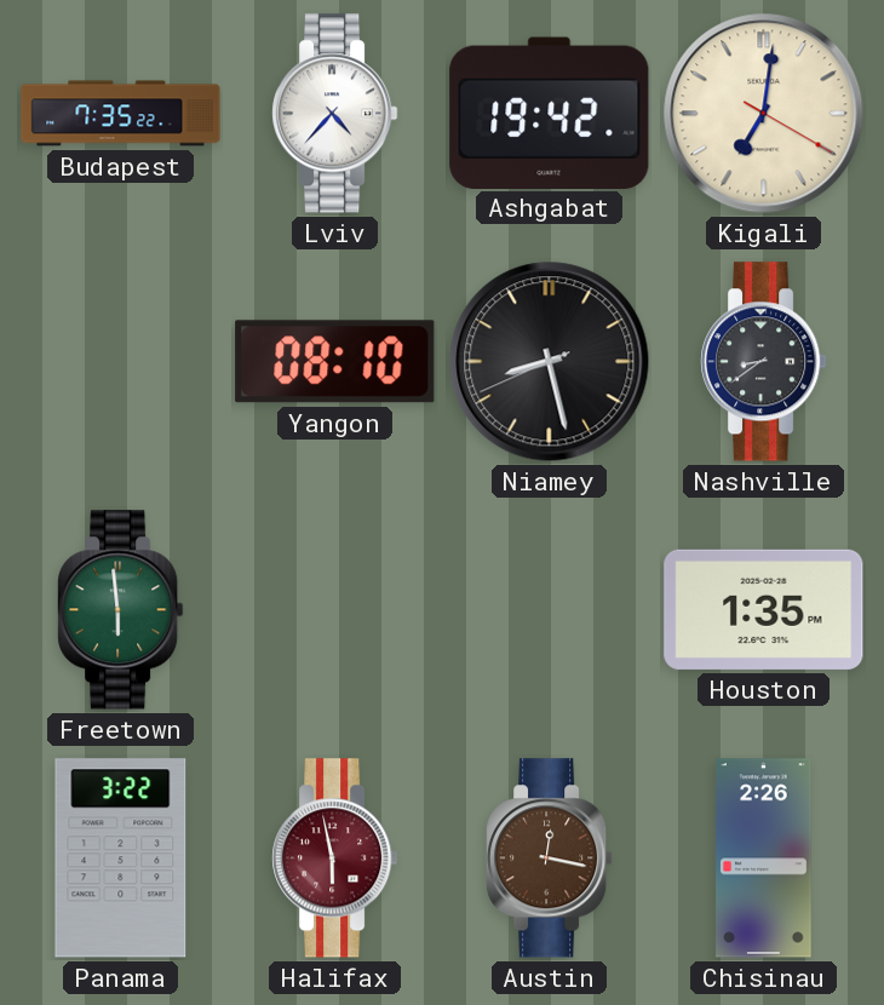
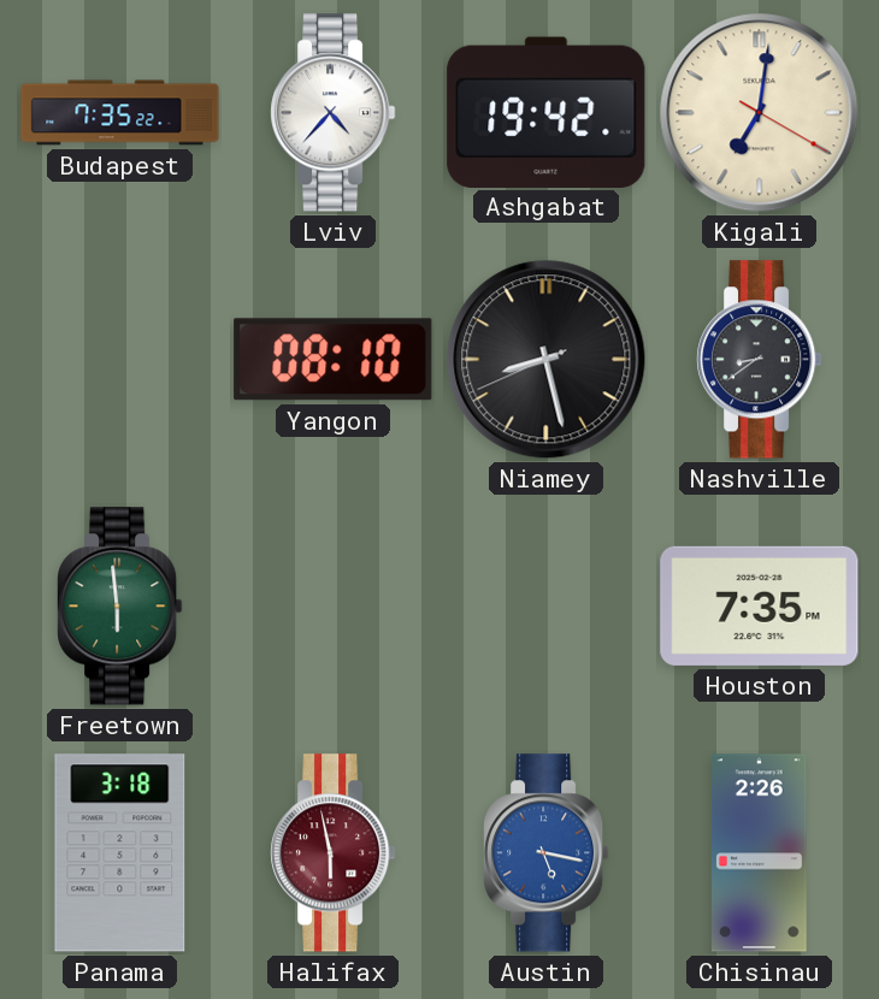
Houston: 1:35 -> 7:35
Panama: 3:22 -> 3:18
Austin: 12:17 -> 5:17
Austin dial: brown -> blue
